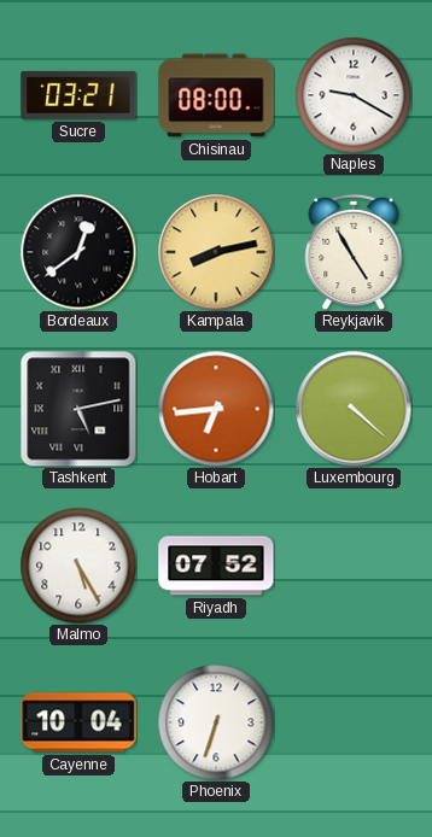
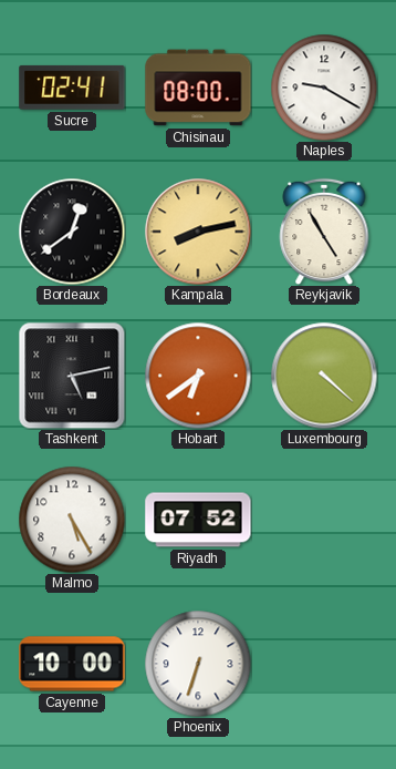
Sucre: 03:21 -> 02:41
Hobart: 6:44 -> 6:39
Cayenne: 10:04 -> 10:00
